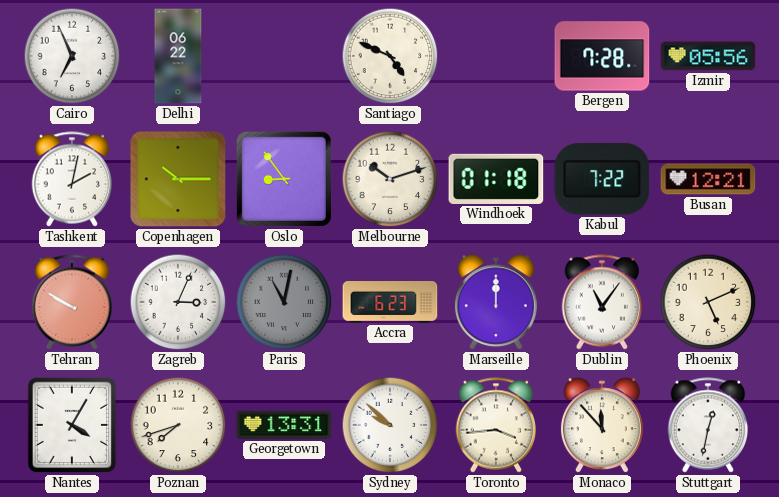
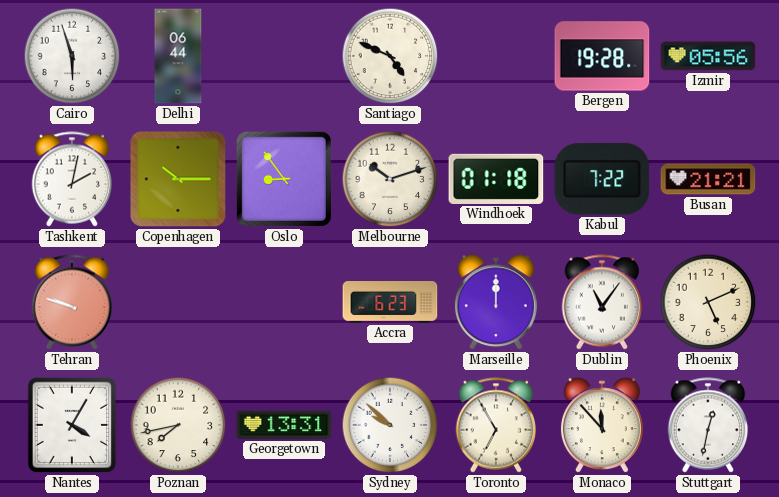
Cairo: 6:56 -> 5:57
Delhi: 06:22 -> 06:44
Bergen: 7:28 -> 19:28
Busan: 12:21 -> 21:21
Tehran: 9:50 -> 9:48
Zagreb: 3:04 -> none
Paris: 11:02 -> none
Poznan: 7:42 -> 7:43
Toronto: 3:44 -> 6:55
